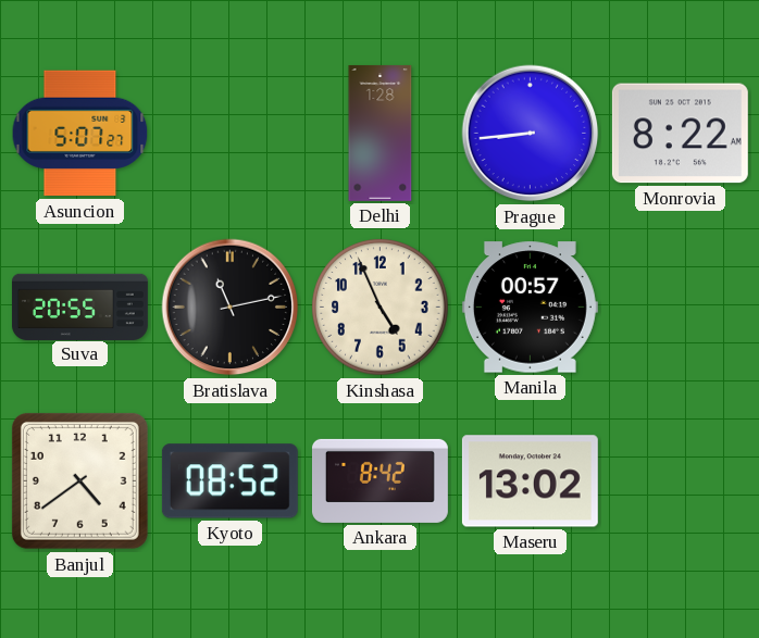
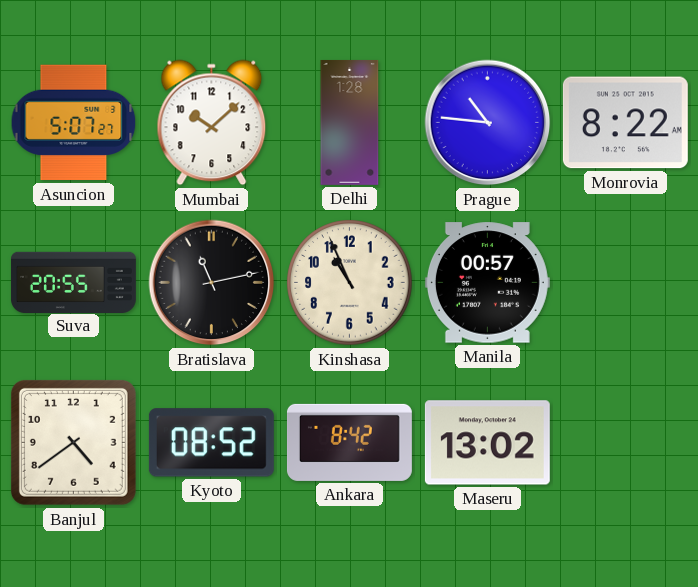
Mumbai: none -> 10:08
Prague: 8:44 -> 10:46
Kinshasa: 4:56 -> 10:56
